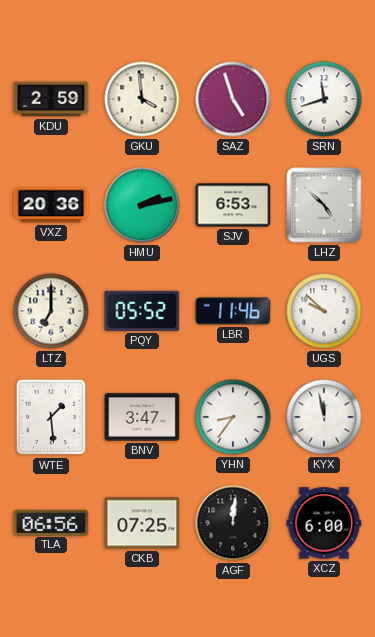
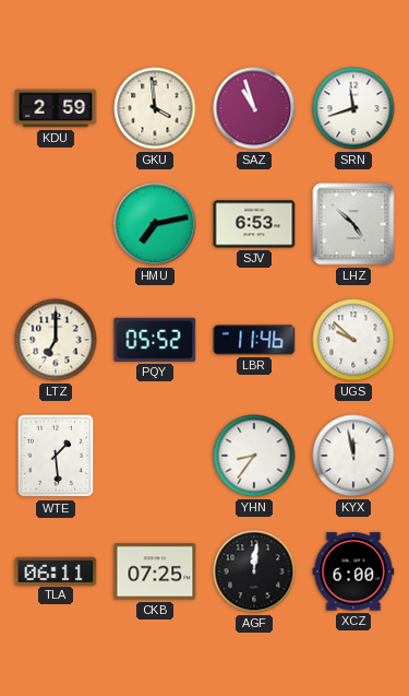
SAZ: 4:57 -> 10:57
VXZ: 20:36 -> none
HMU: 2:13 -> 7:13
BNV: 3:47 -> none
TLA: 06:56 -> 06:11
